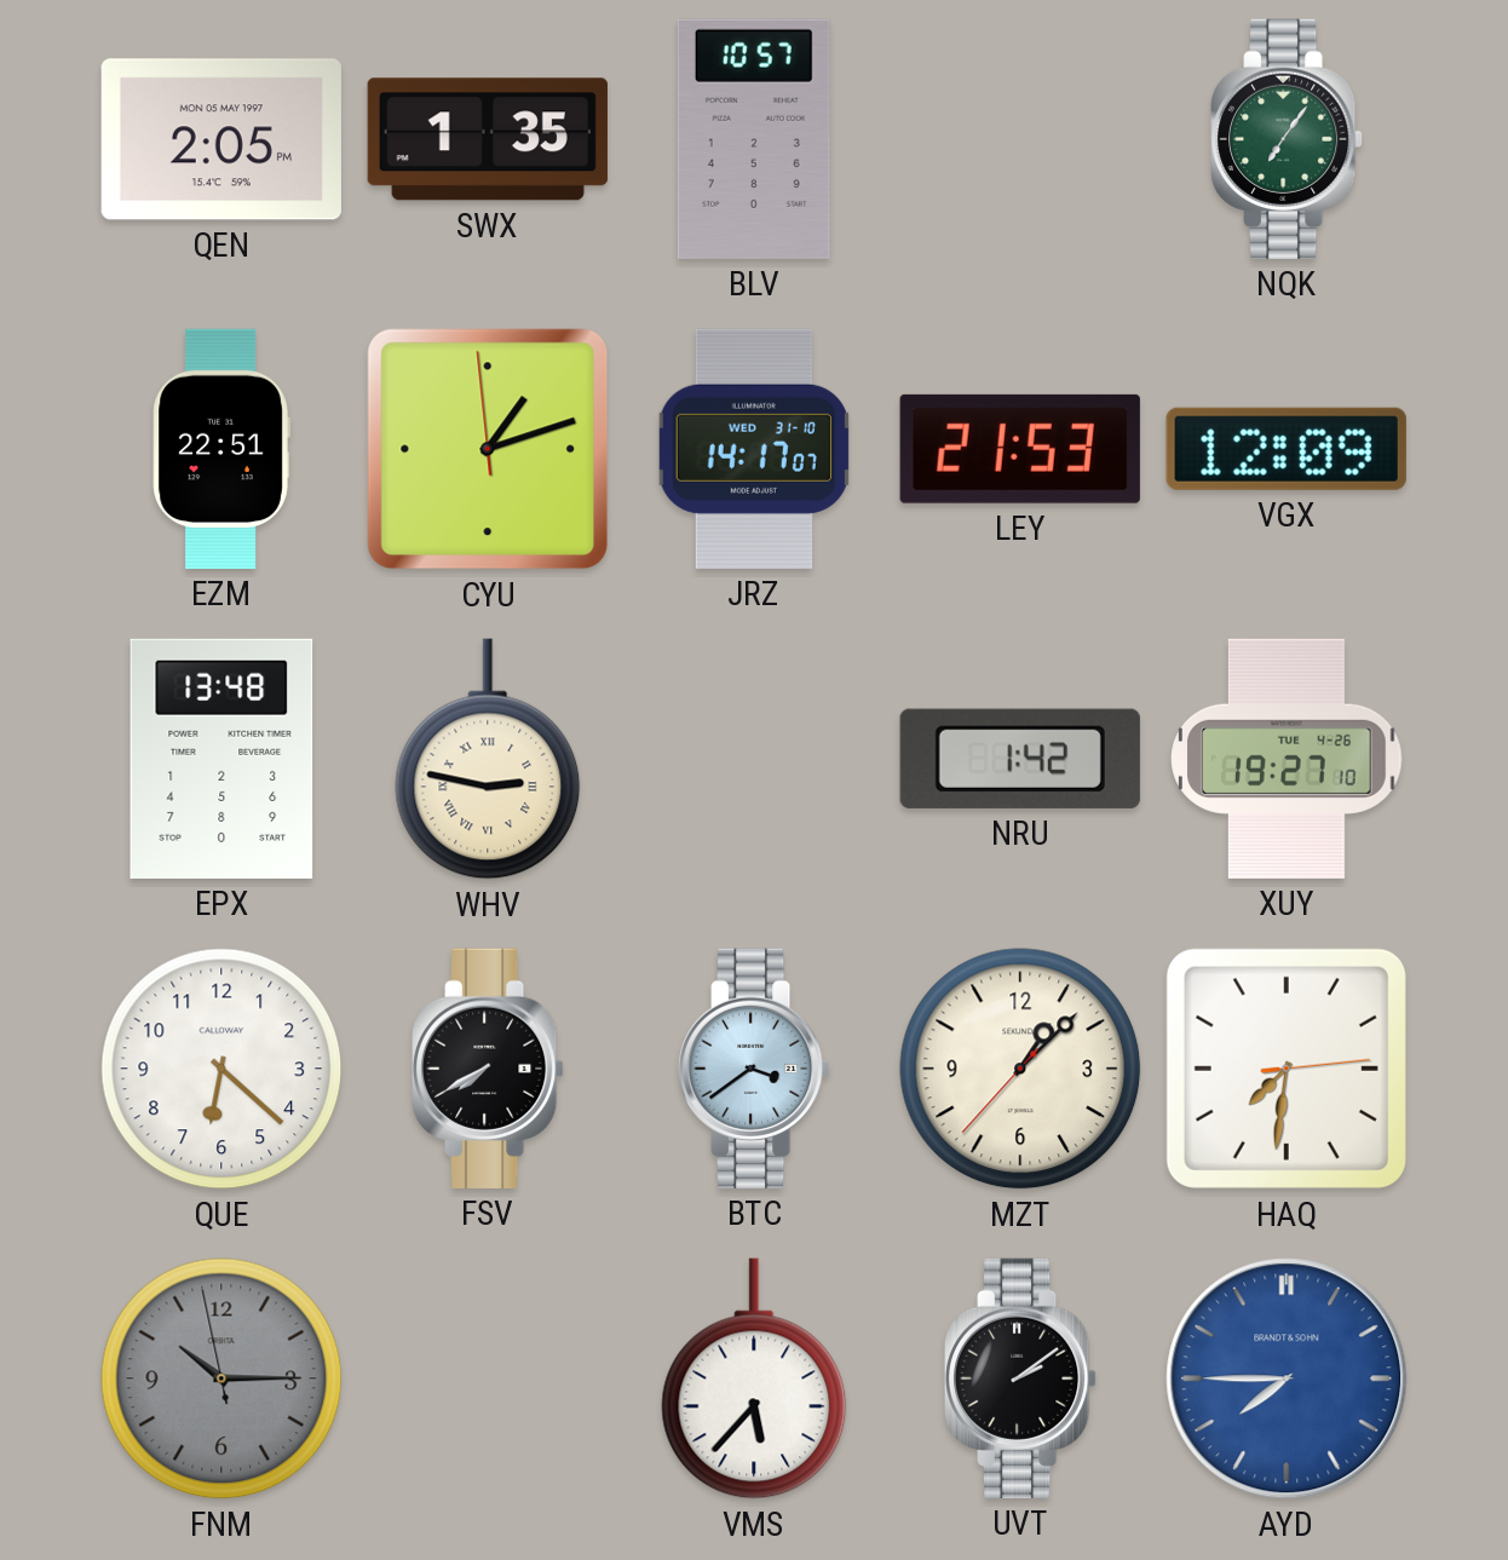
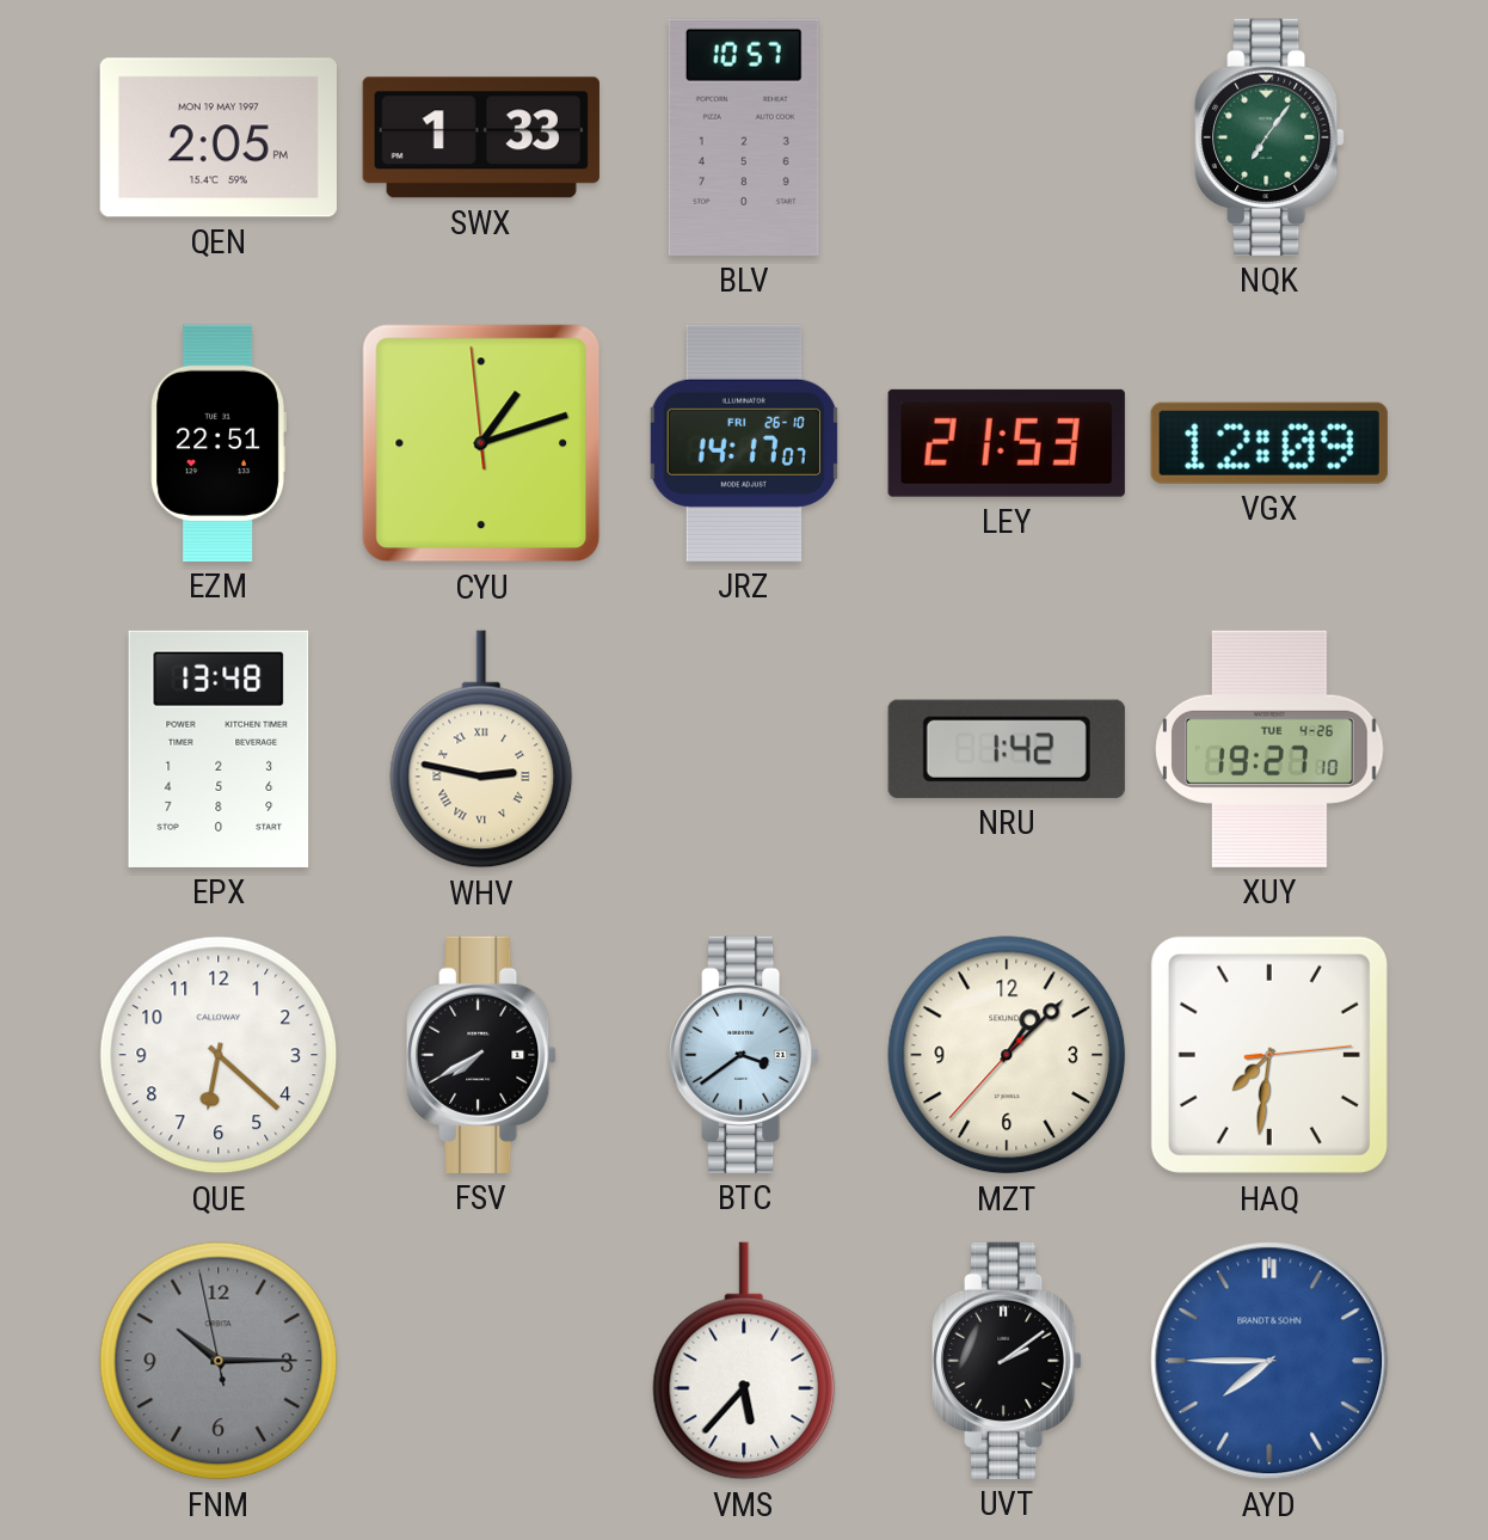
QEN date: MON 05 MAY 1997 -> MON 19 MAY 1997
SWX: 1:35 -> 1:33
JRZ date: WED 31-10 -> FRI 26-10
